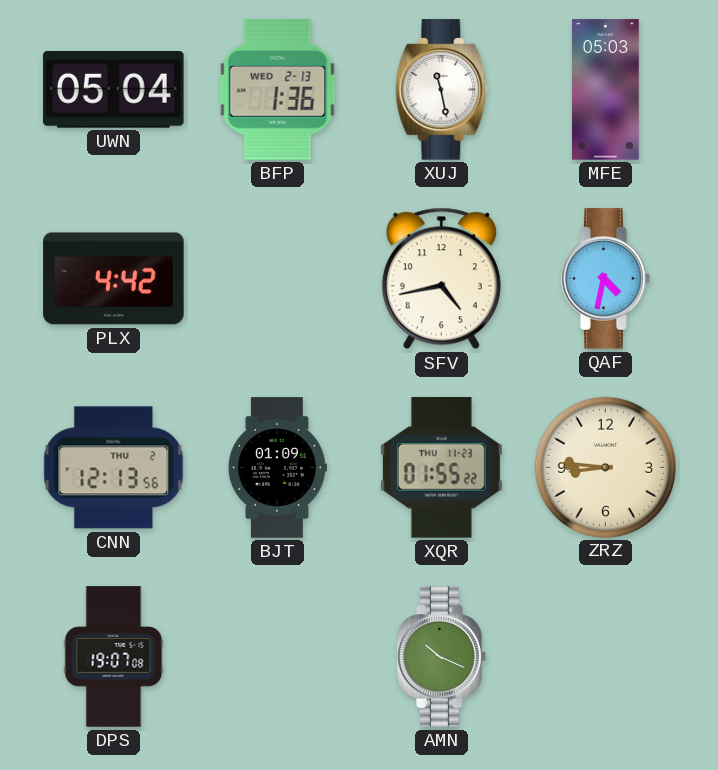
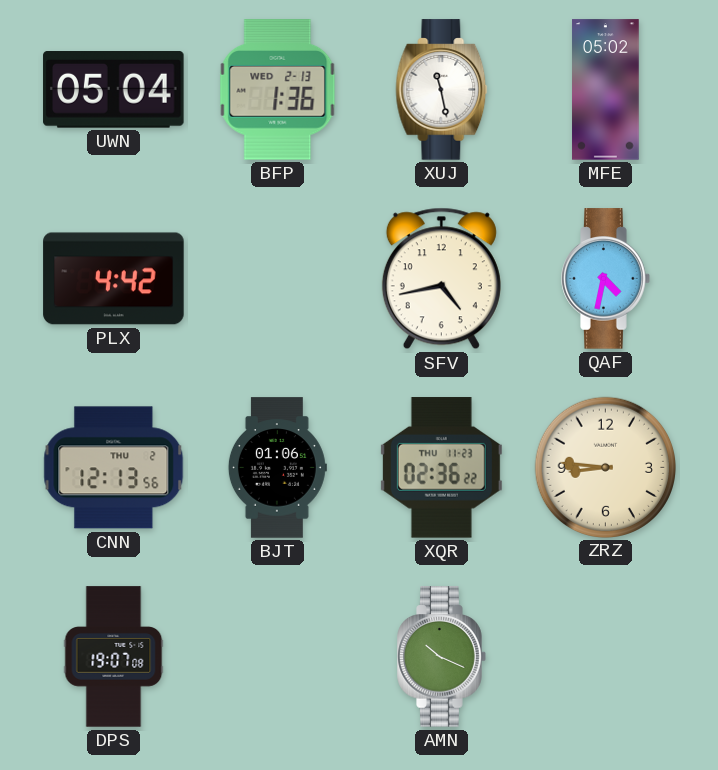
MFE: 05:03 -> 05:02
BJT: 01:09 -> 01:06
XQR: 01:55 -> 02:36
